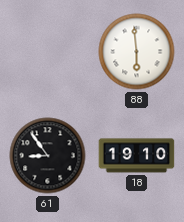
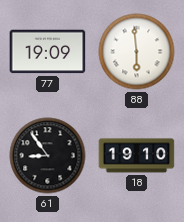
77: none -> 19:09
